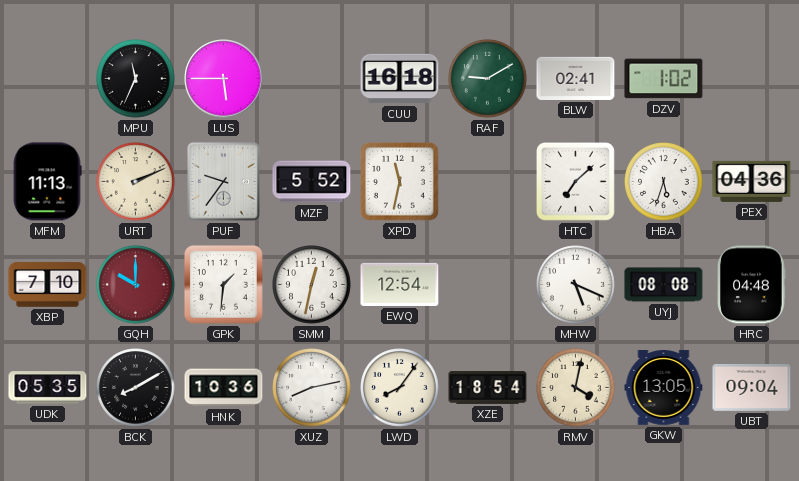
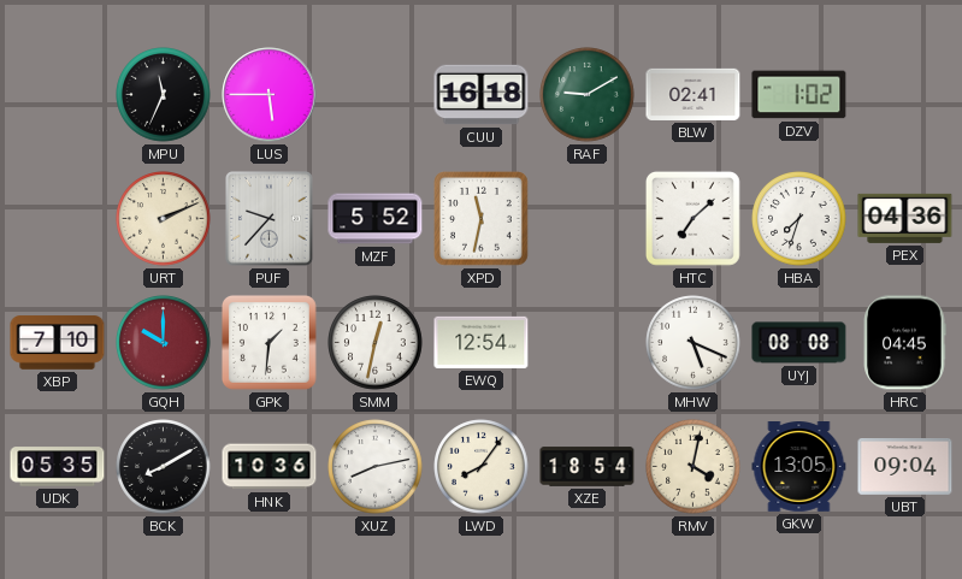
MFM: 11:13 -> none
PUF: 9:36 -> 9:37
HBA: 5:33 -> 7:33
HRC: 04:48 -> 04:45
